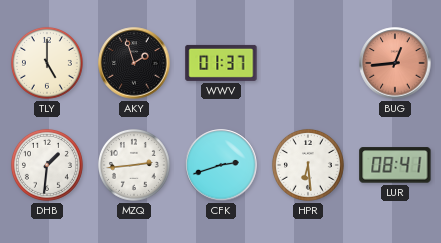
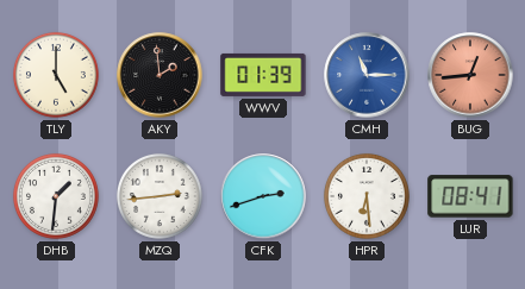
AKY: 1:57 -> 1:59
WWV: 01:37 -> 01:39
CMH: none -> 11:15
